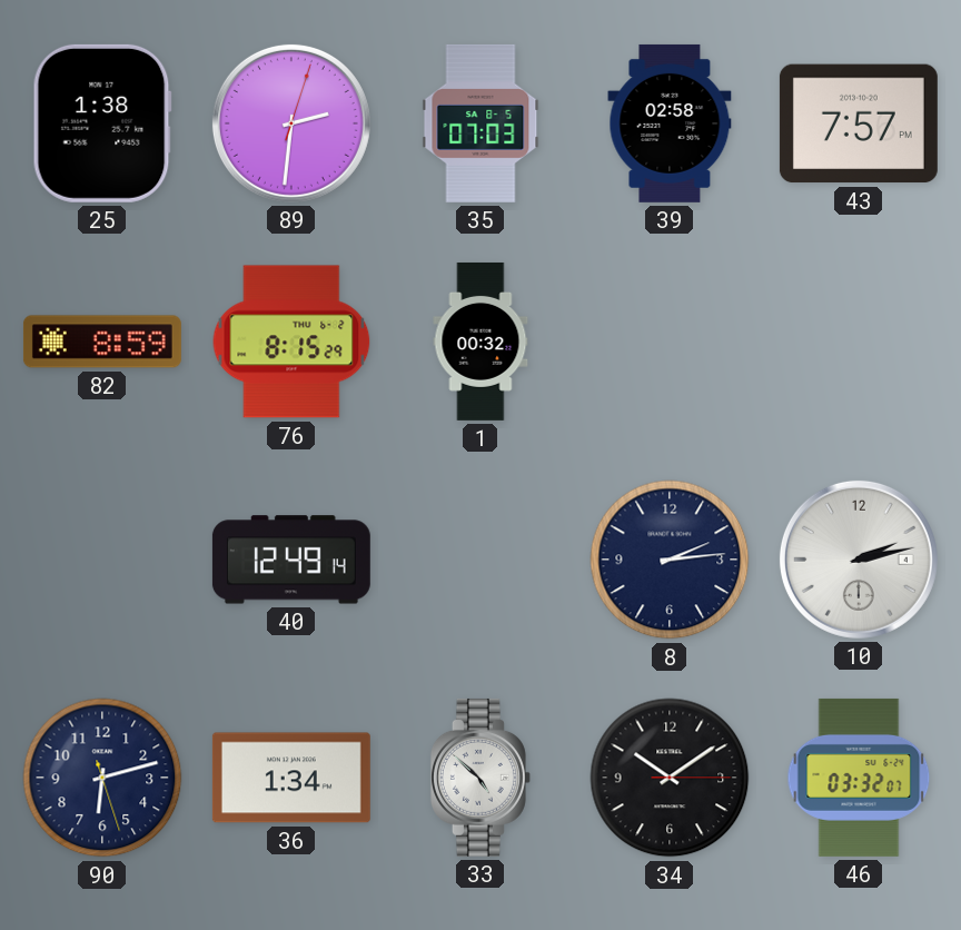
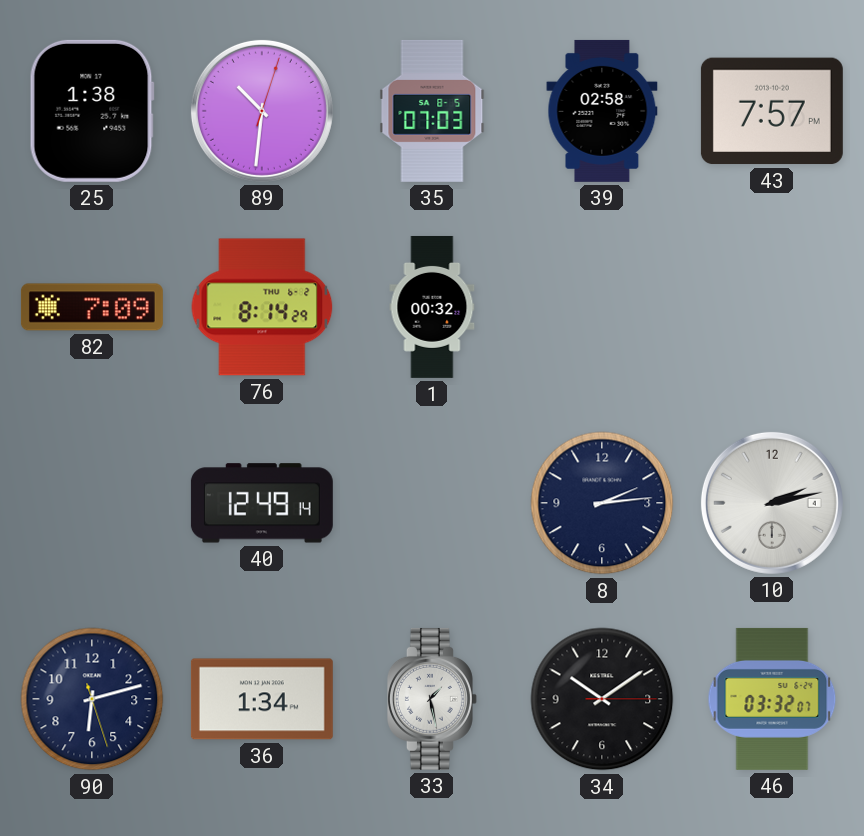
89: 2:31 -> 10:31
82: 8:59 -> 7:09
76: 8:15 -> 8:14
33: 4:52 -> 1:28
